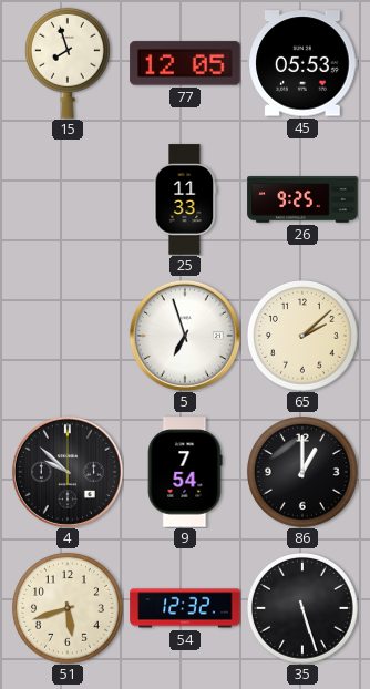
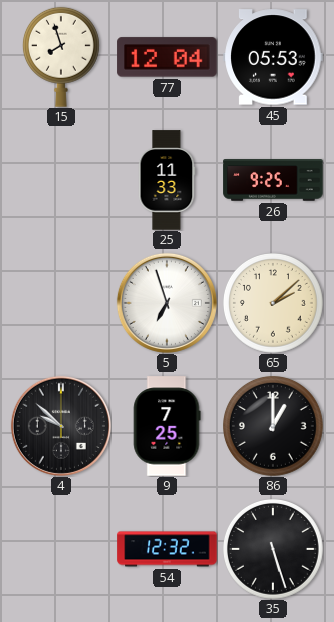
77: 12:05 -> 12:04
9: 7:54 -> 7:25
51: 5:42 -> none
